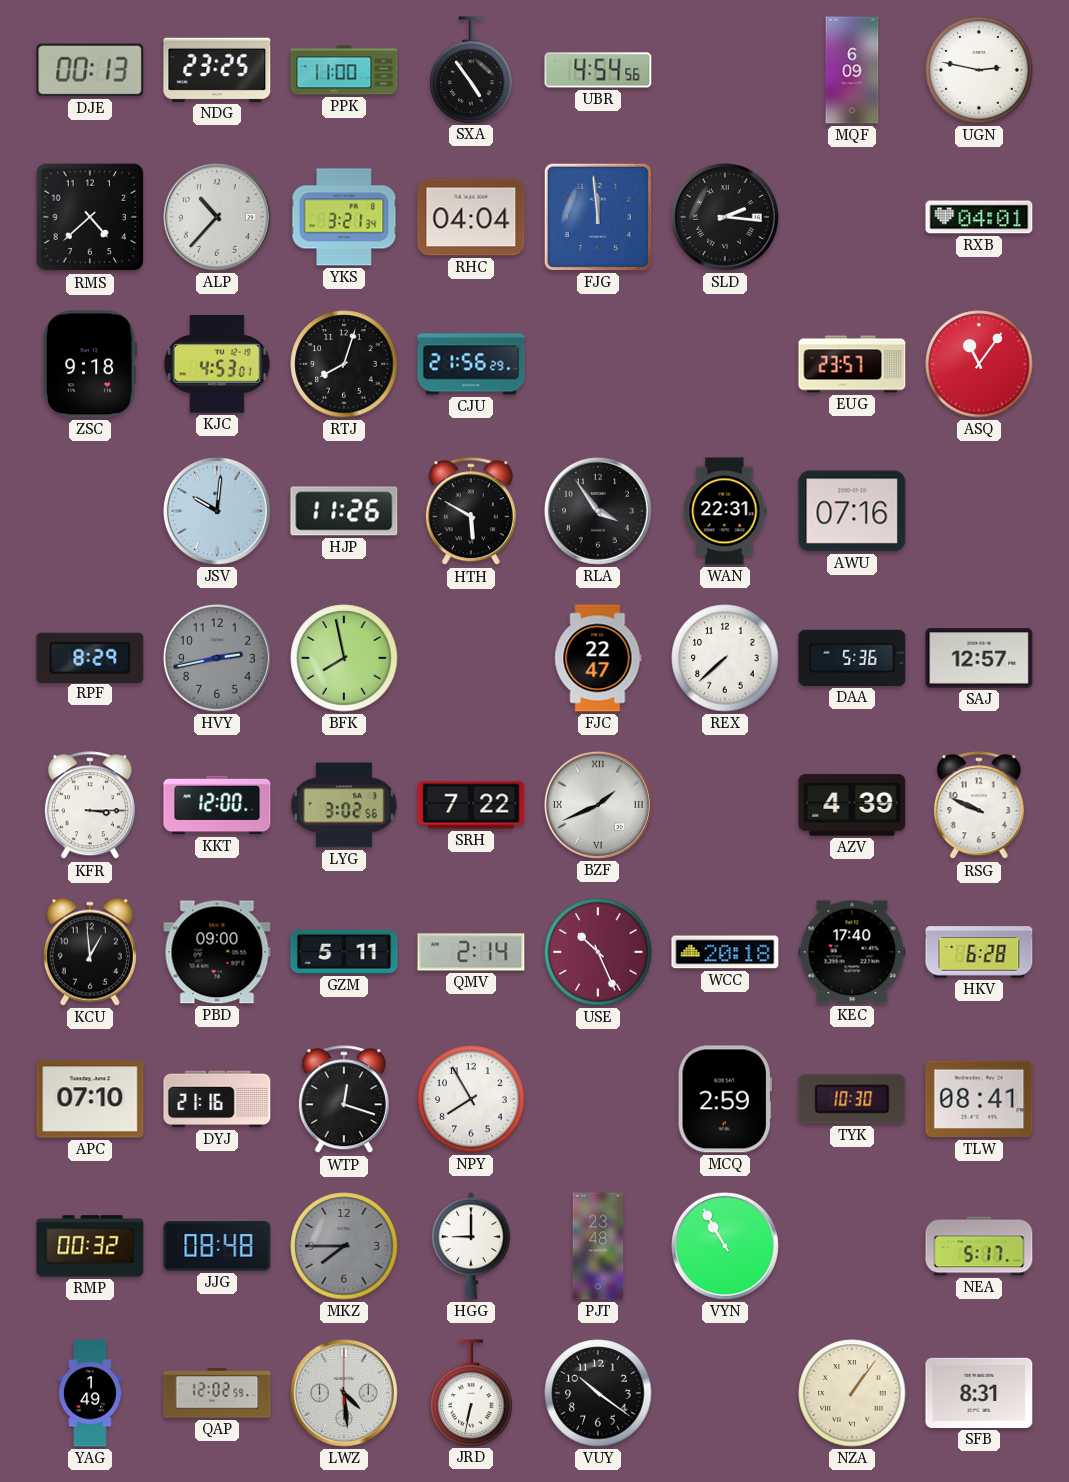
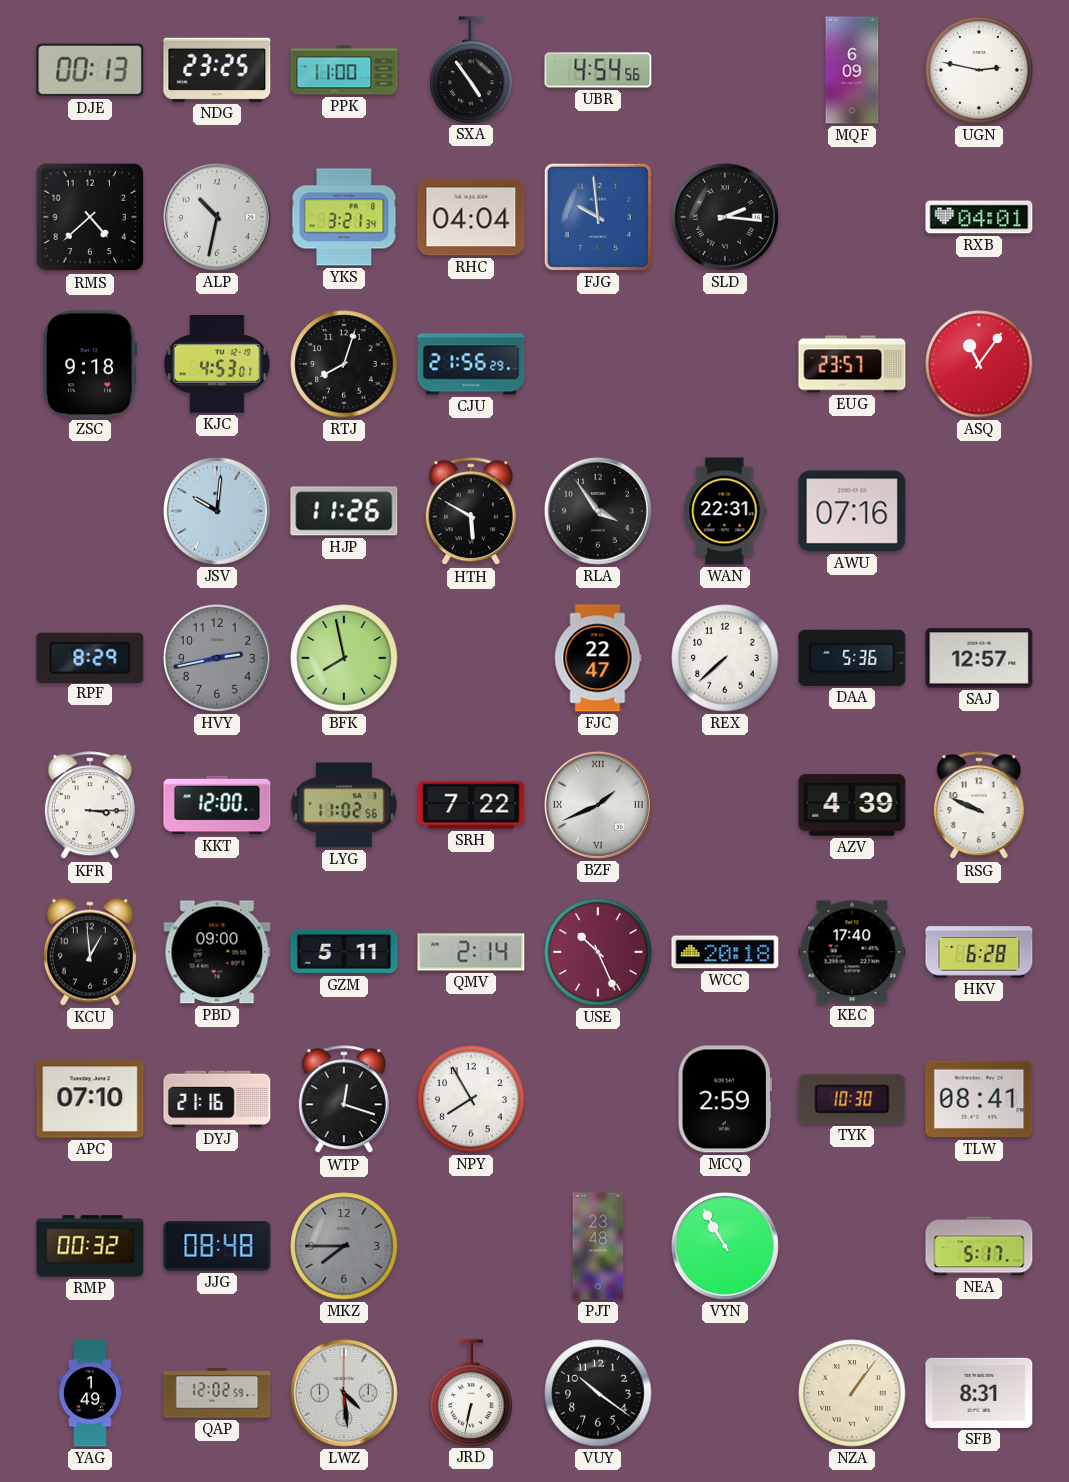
ALP: 10:37 -> 10:32
FJG: 11:59 -> 9:59
LYG: 3:02 -> 11:02
HGG: 9:00 -> none
